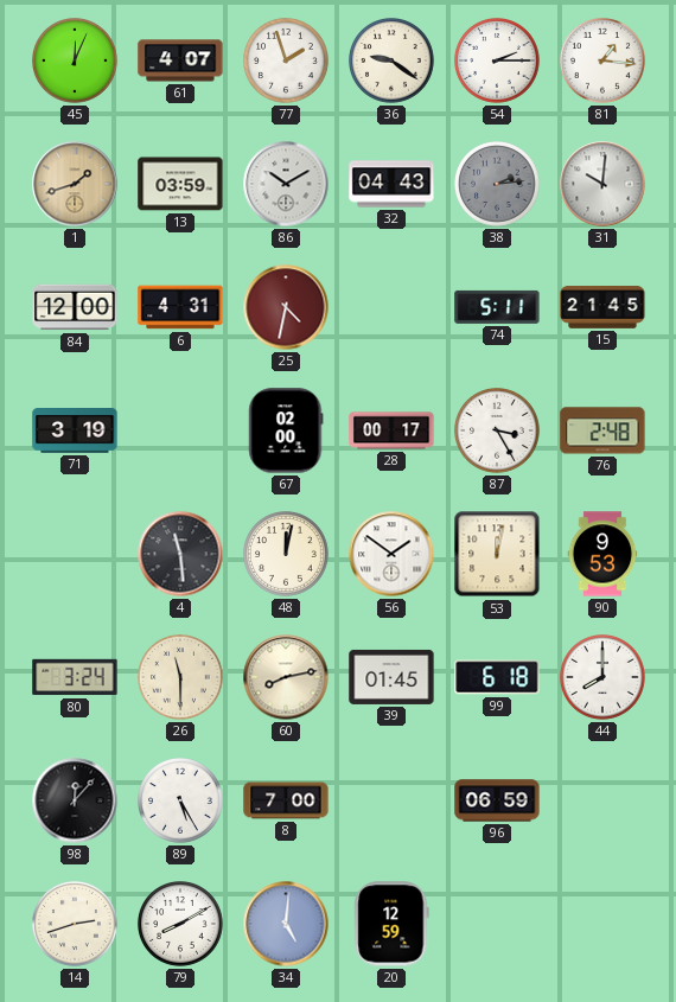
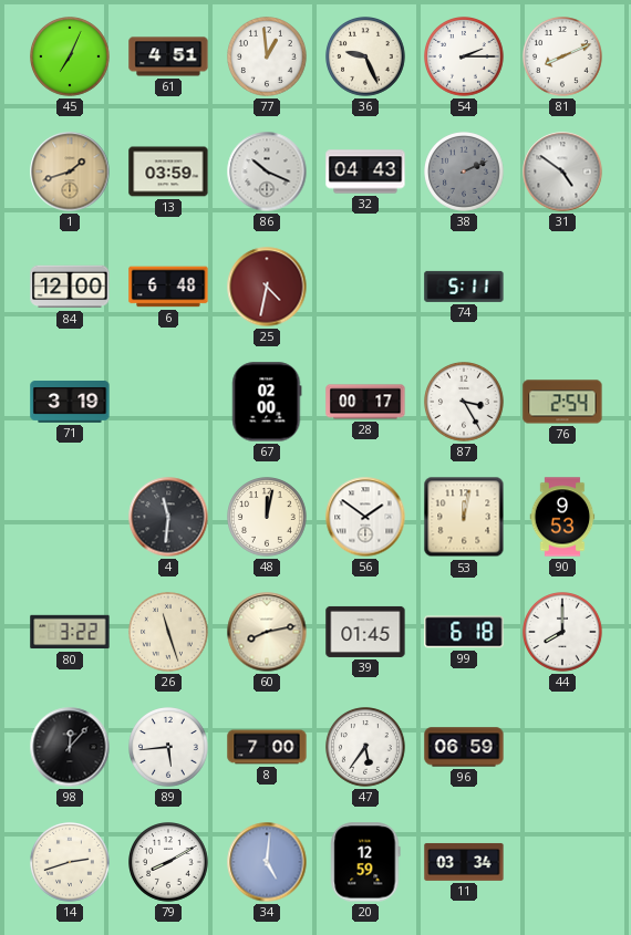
45: 12:04 -> 7:04
61: 4:07 -> 4:51
77: 1:57 -> 12:59
36: 9:21 -> 9:26
81: 1:16 -> 8:11
86: 10:10 -> 10:19
38: 2:14 -> 2:11
31: 10:01 -> 4:51
6: 4:31 -> 6:48
15: 21:45 -> none
76: 2:48 -> 2:54
4: 11:29 -> 11:31
80: 3:24 -> 3:22
26: 11:30 -> 11:27
89: 5:25 -> 5:44
47: none -> 5:36
11: none -> 03:34
